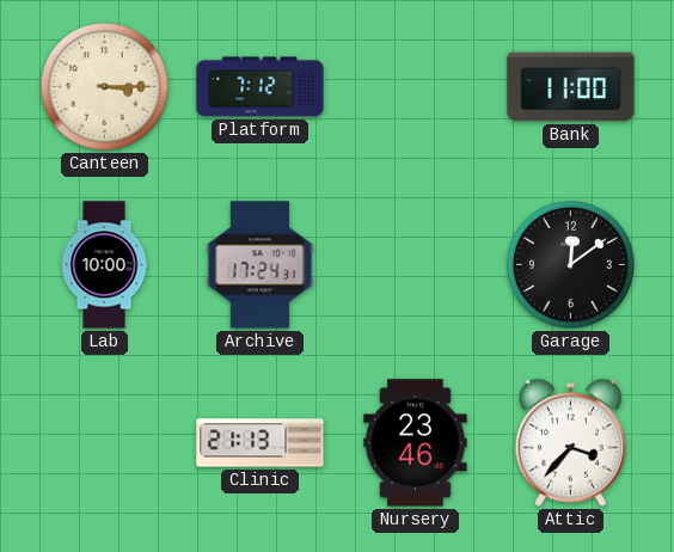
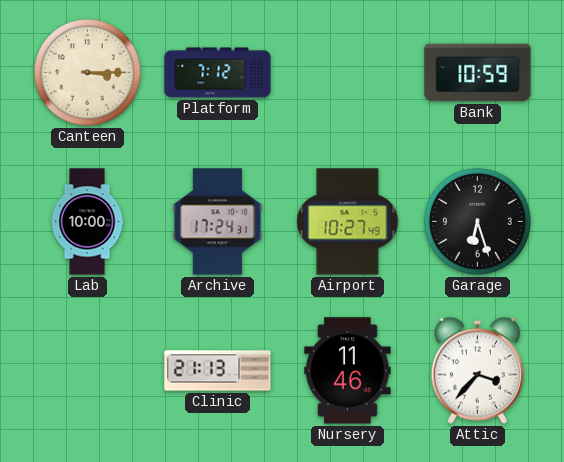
Bank: 11:00 -> 10:59
Airport: none -> 10:27
Garage: 12:09 -> 6:27
Nursery: 23:46 -> 11:46
